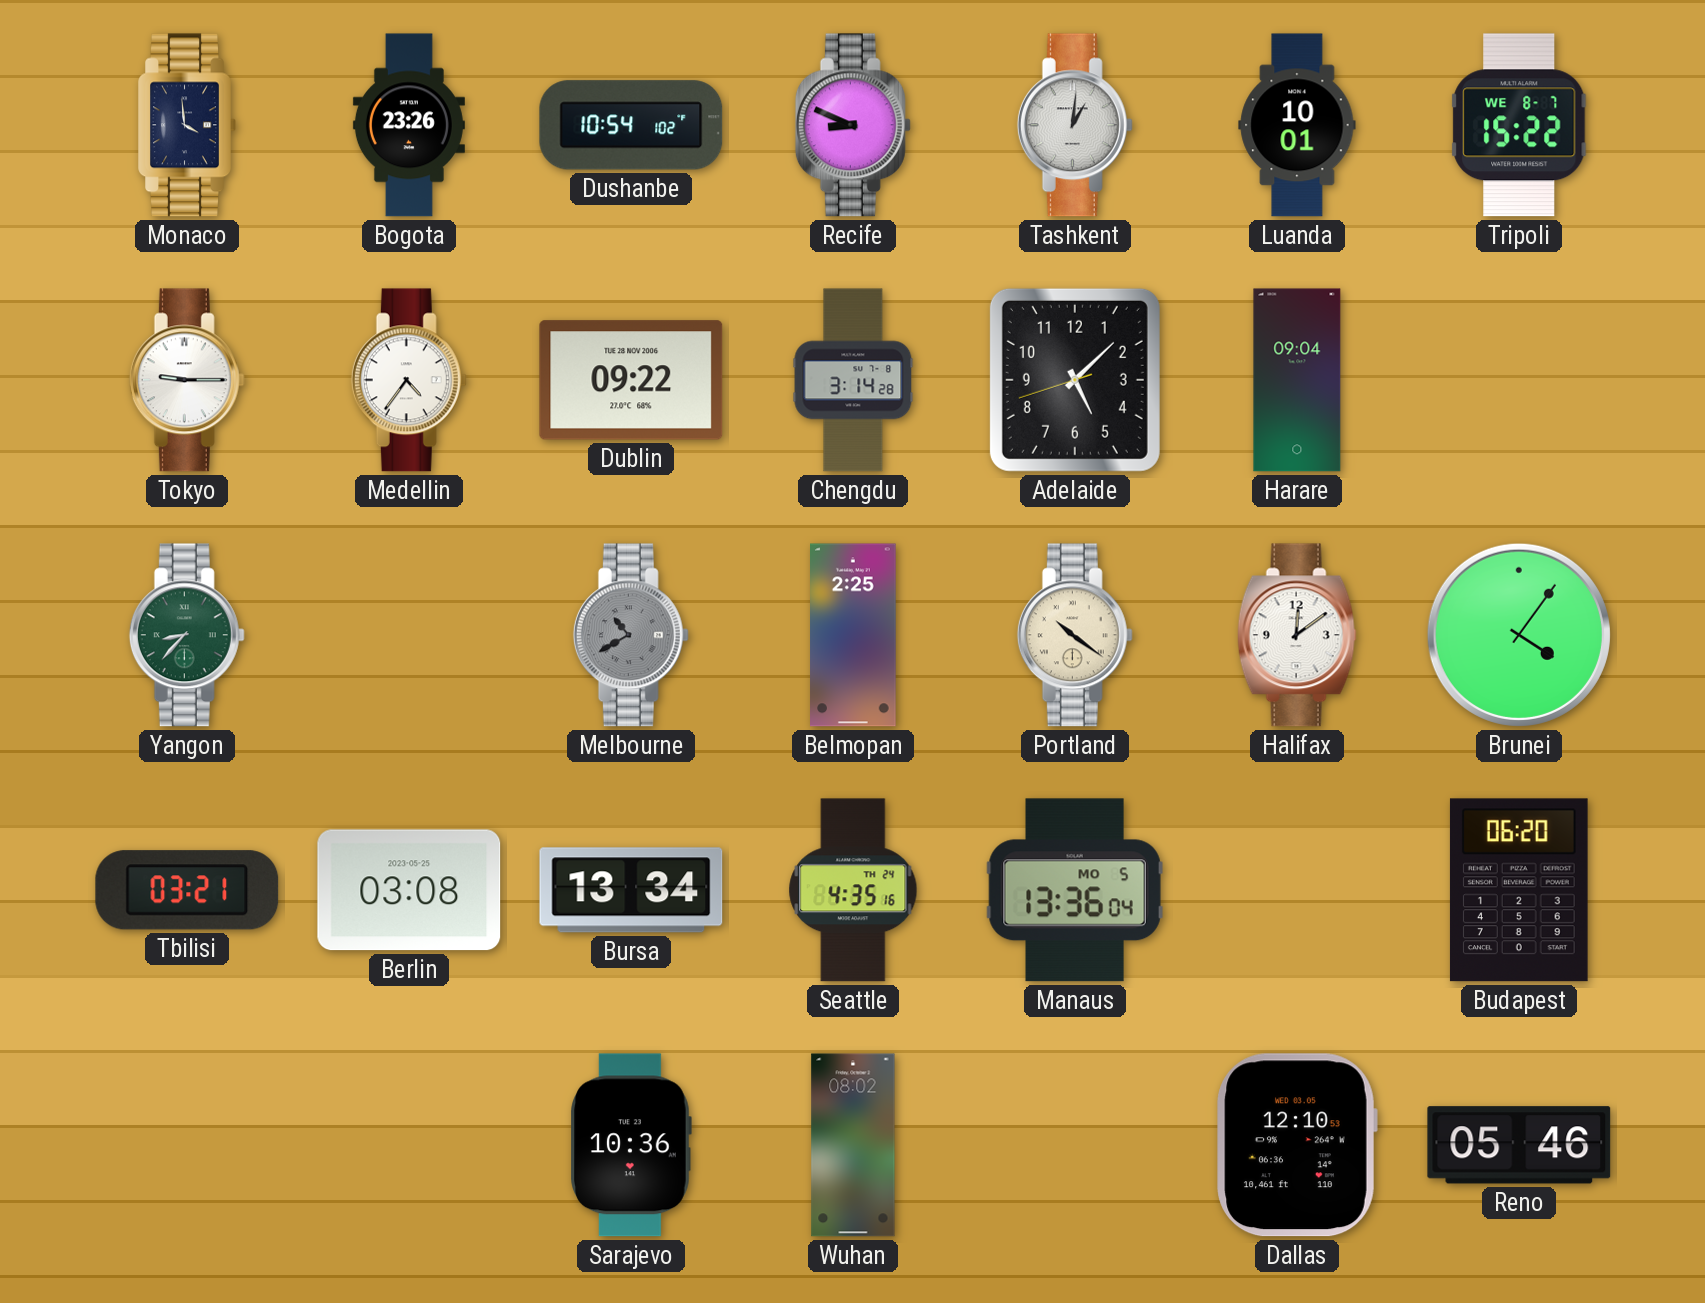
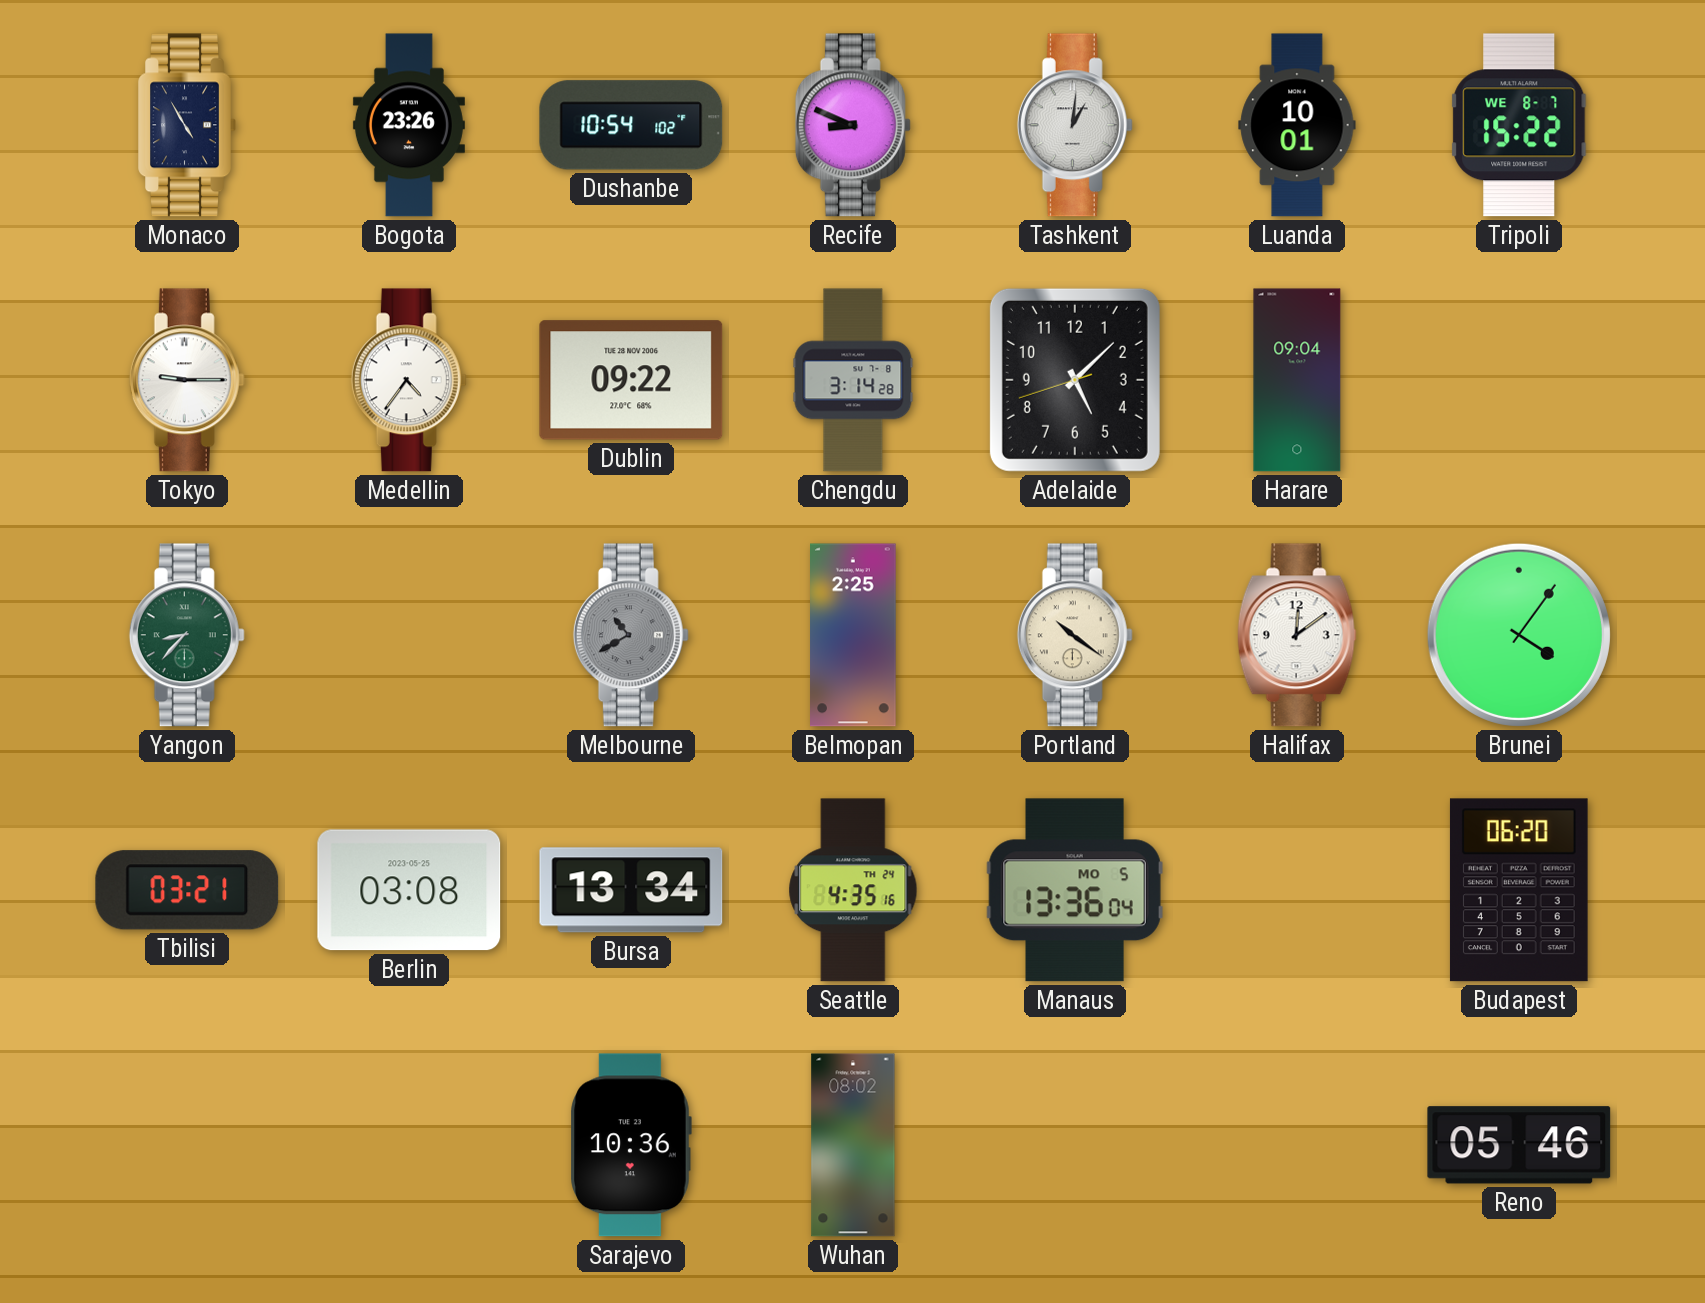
Monaco: 3:59 -> 4:55
Dallas: 12:10 -> none
